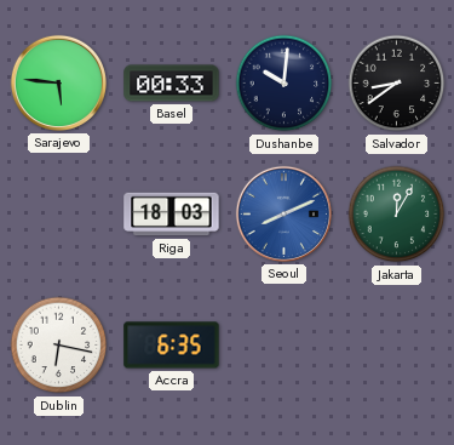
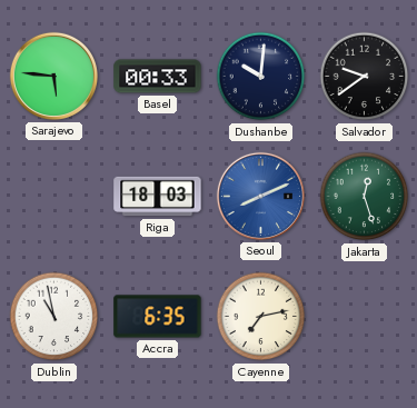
Salvador: 8:39 -> 9:39
Jakarta: 12:05 -> 12:27
Dublin: 6:17 -> 10:58
Cayenne: none -> 7:13
